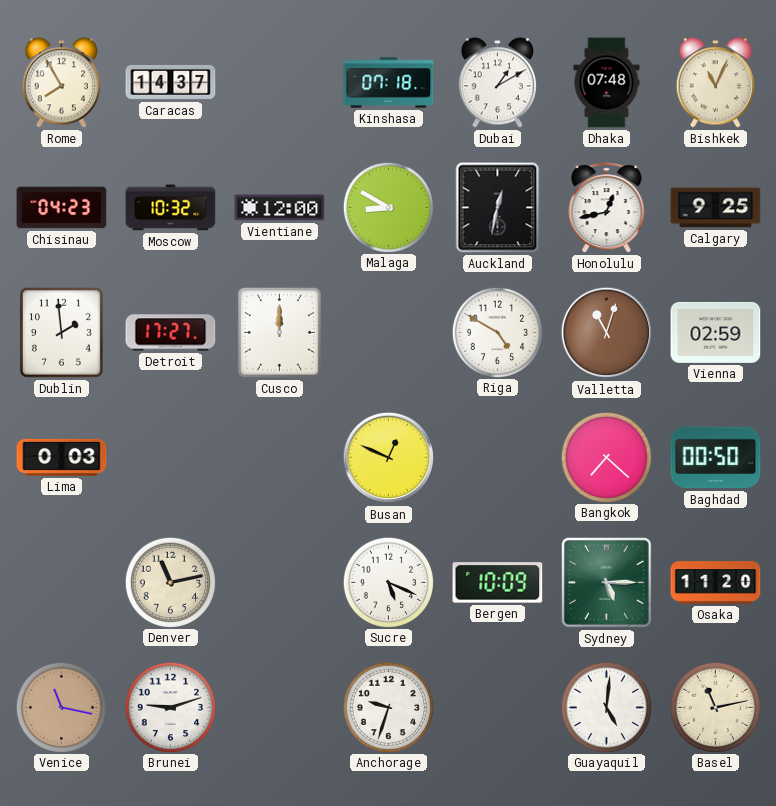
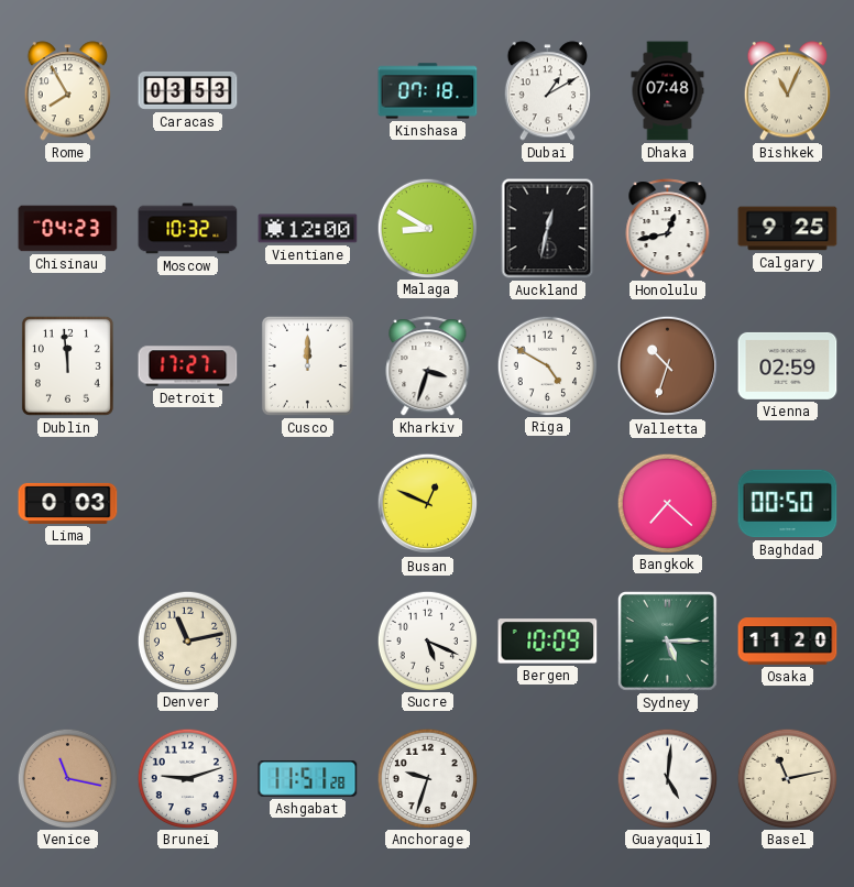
Caracas: 14:37 -> 03:53
Dublin: 1:59 -> 11:59
Kharkiv: none -> 3:33
Valletta: 11:03 -> 10:33
Ashgabat: none -> 11:51
